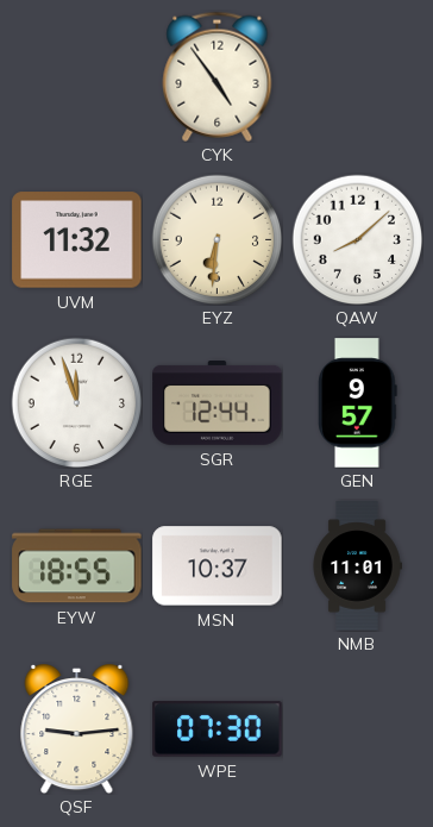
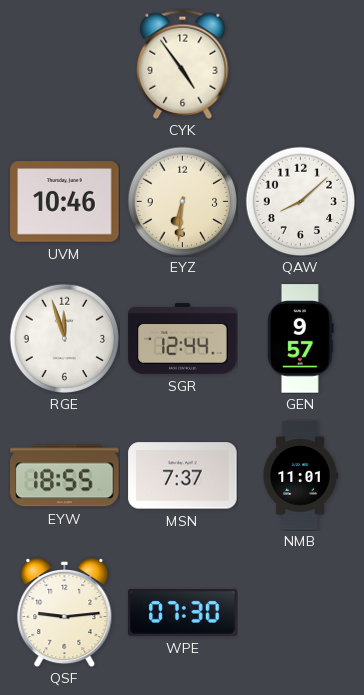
UVM: 11:32 -> 10:46
MSN: 10:37 -> 7:37
